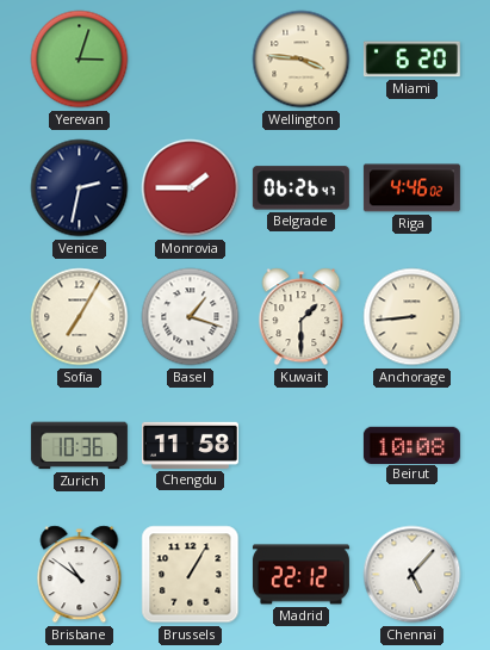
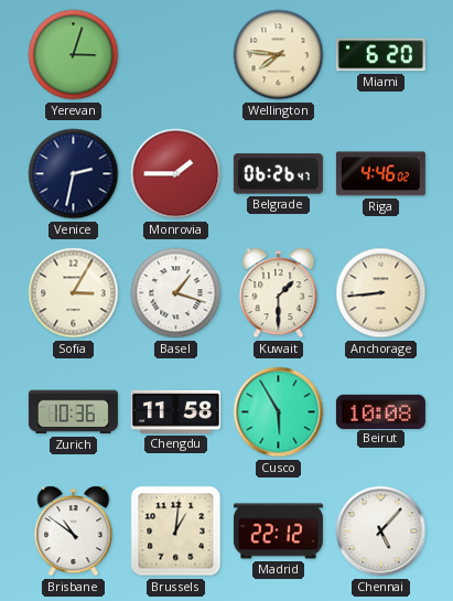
Wellington: 3:46 -> 7:46
Sofia: 7:05 -> 3:05
Cusco: none -> 5:55
Brussels: 1:05 -> 1:01
